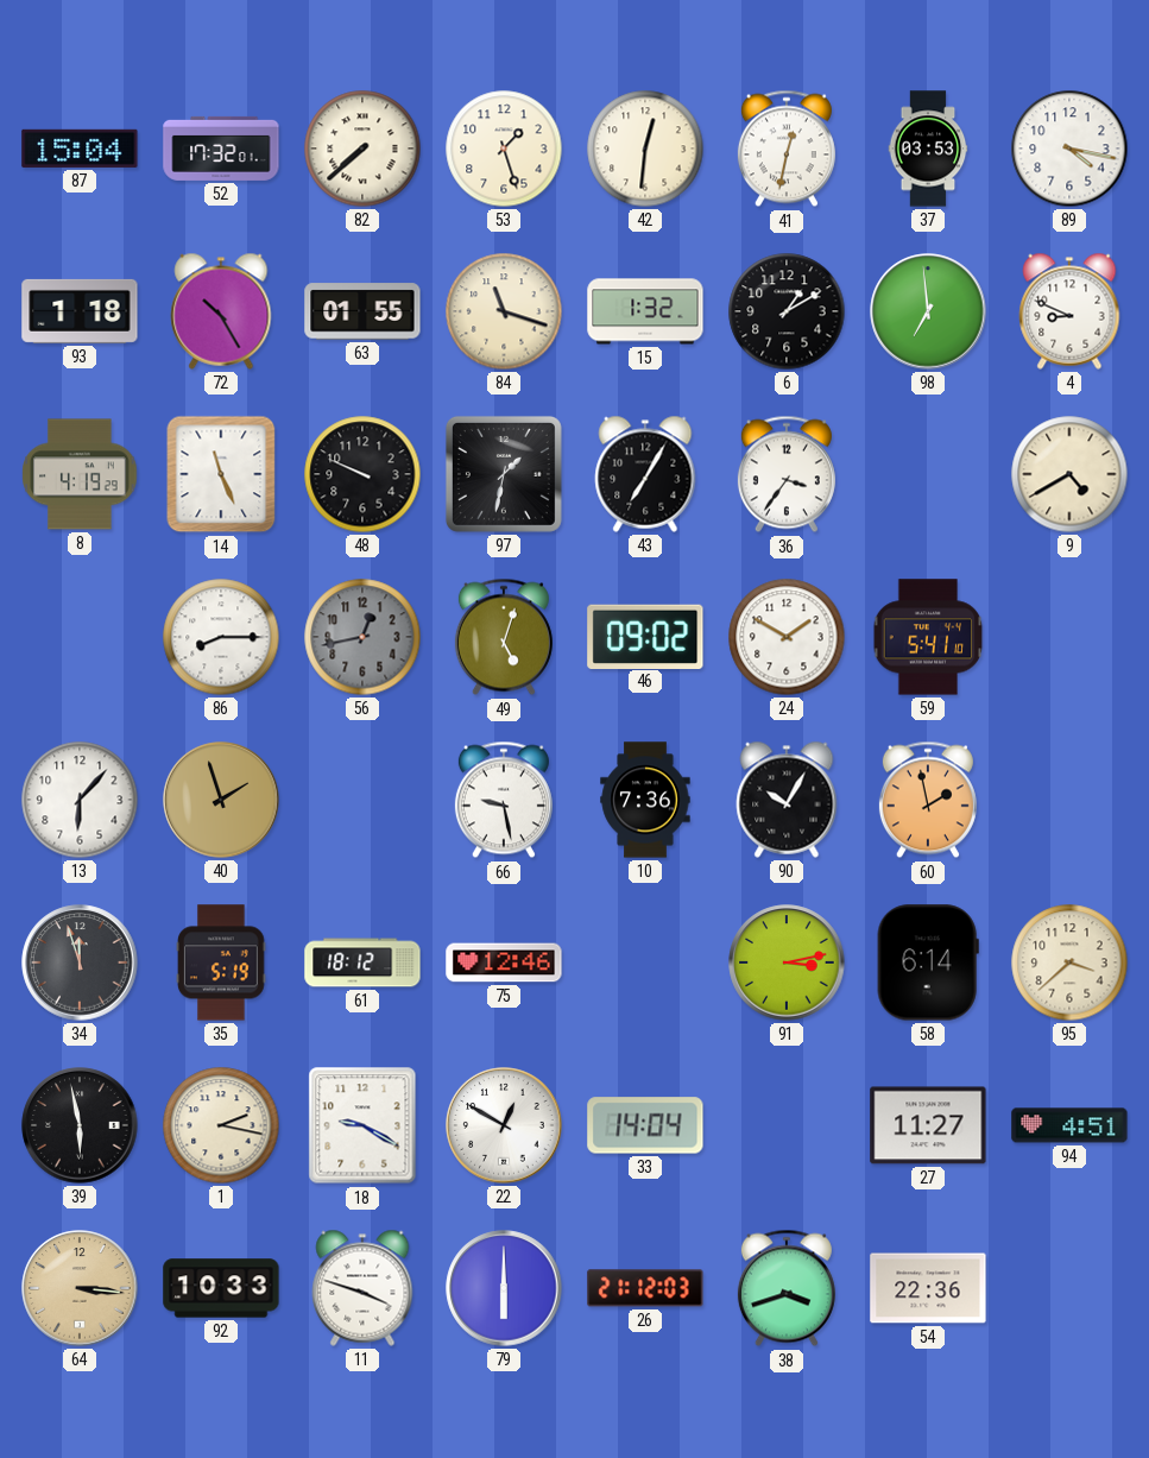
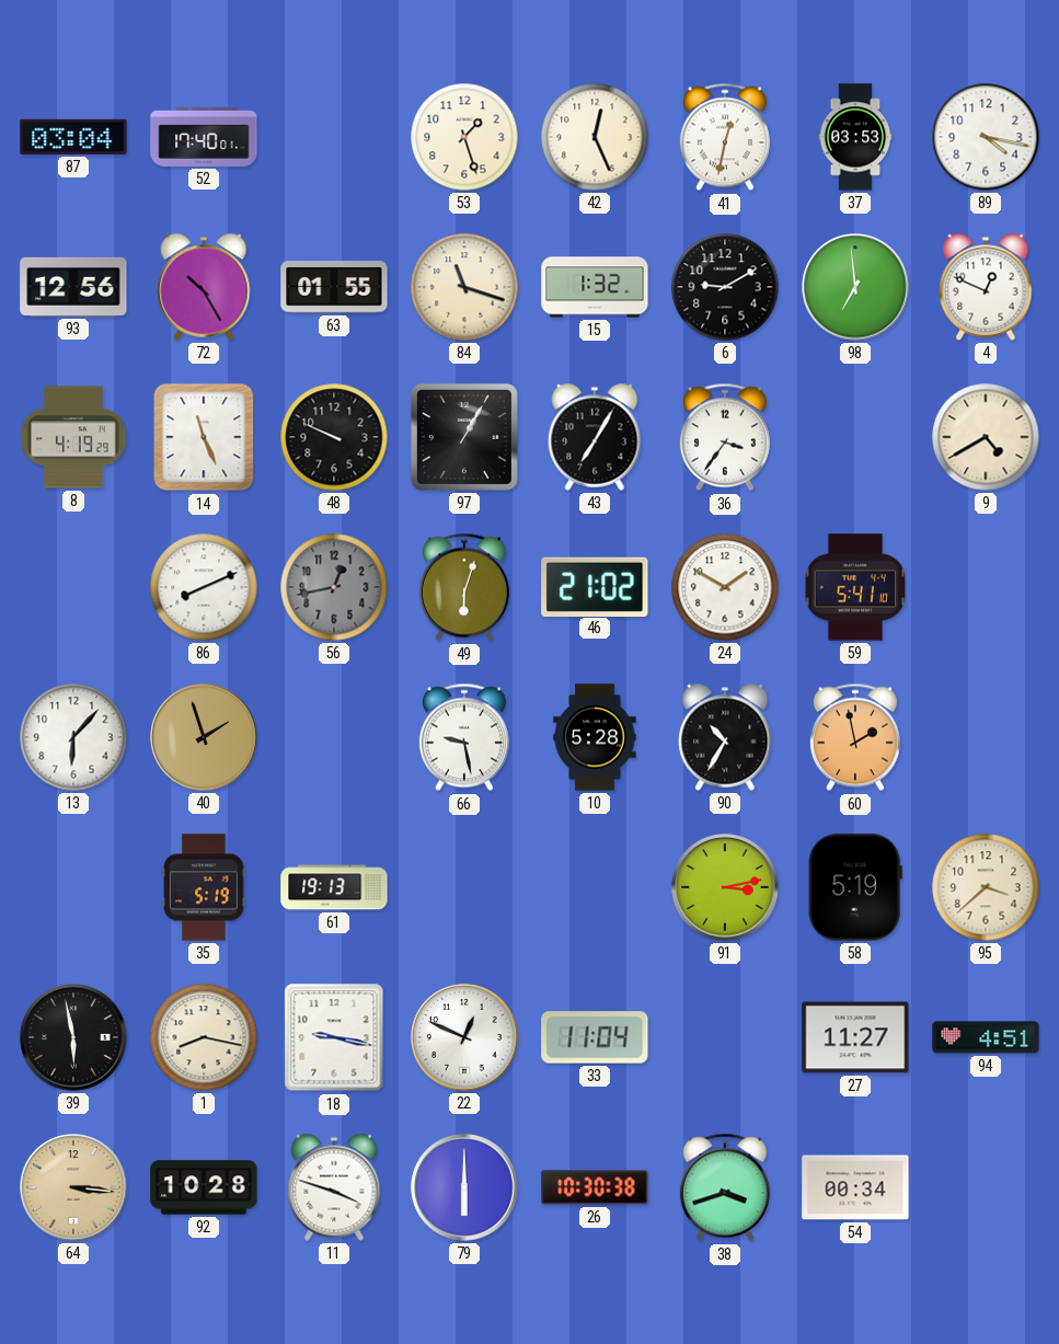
87: 15:04 -> 03:04
52: 17:32 -> 17:40
82: 7:38 -> none
42: 12:31 -> 12:26
93: 1:18 -> 12:56
6: 1:10 -> 9:10
4: 8:49 -> 12:49
97: 1:32 -> 1:05
86: 8:15 -> 8:11
49: 5:03 -> 6:03
46: 09:02 -> 21:02
10: 7:36 -> 5:28
90: 10:05 -> 10:35
34: 11:57 -> none
61: 18:12 -> 19:13
75: 12:46 -> none
58: 6:14 -> 5:19
1: 2:17 -> 8:17
18: 9:20 -> 9:17
22: 12:50 -> 12:49
33: 14:04 -> 11:04
92: 10:33 -> 10:28
26: 21:12 -> 10:30
54: 22:36 -> 00:34
